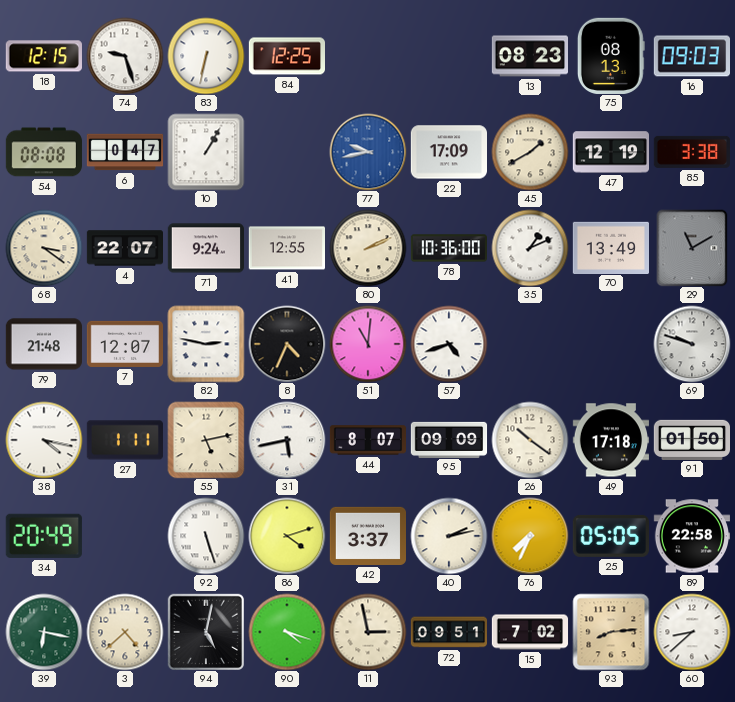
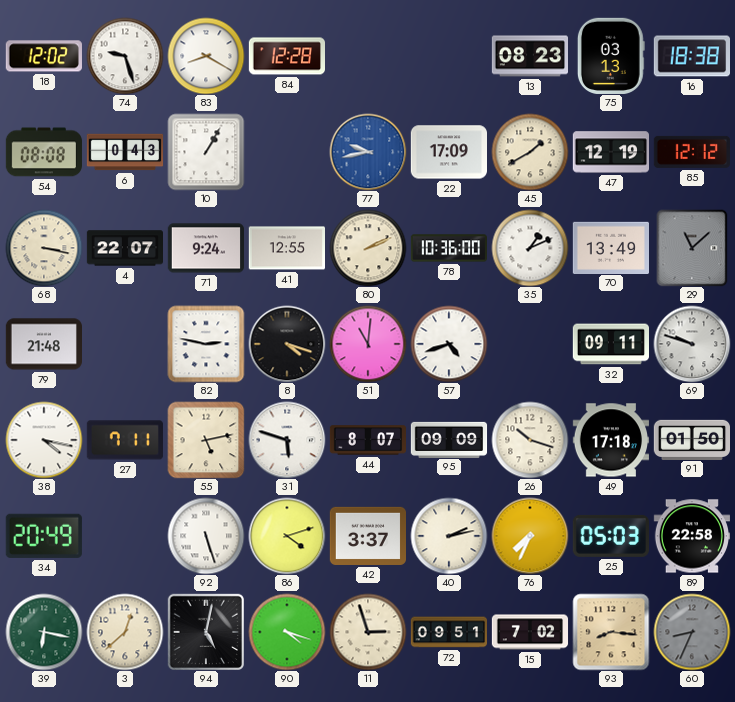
18: 12:15 -> 12:02
83: 6:32 -> 8:20
84: 12:25 -> 12:28
75: 08:13 -> 03:13
16: 09:03 -> 18:38
6: 0:47 -> 0:43
85: 3:38 -> 12:12
68: 3:21 -> 3:17
29: 11:10 -> 11:08
7: 12:07 -> none
8: 4:34 -> 4:18
32: none -> 09:11
27: 1:11 -> 7:11
31: 5:43 -> 5:48
26: 10:21 -> 10:18
25: 05:05 -> 05:03
3: 4:38 -> 12:38
11: 2:58 -> 2:57
93: 8:14 -> 8:16
60: 8:38 -> 8:34
60 dial: white -> grey
